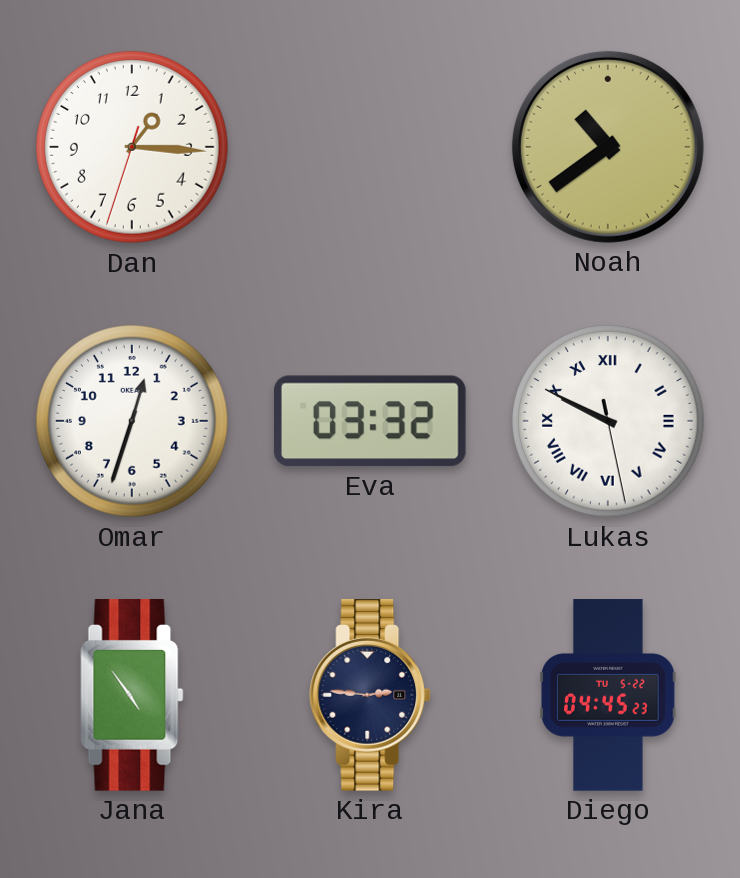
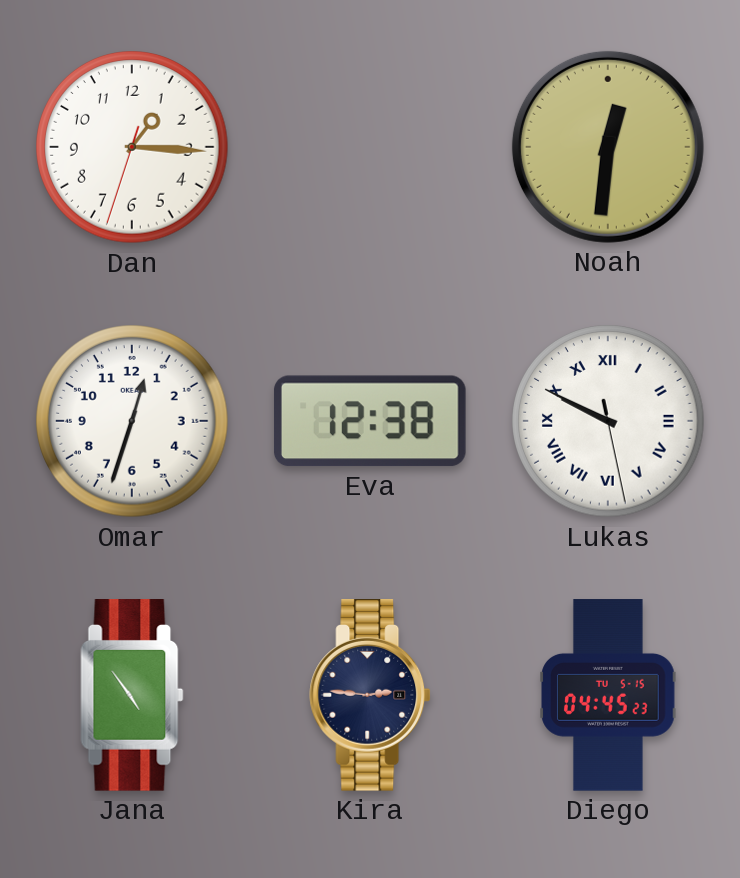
Noah: 10:39 -> 12:31
Eva: 03:32 -> 12:38
Diego date: TU 5-22 -> TU 5-15
